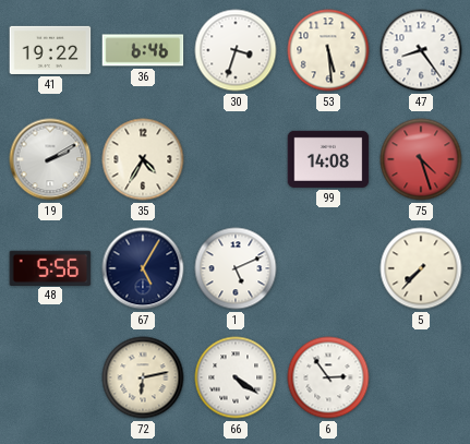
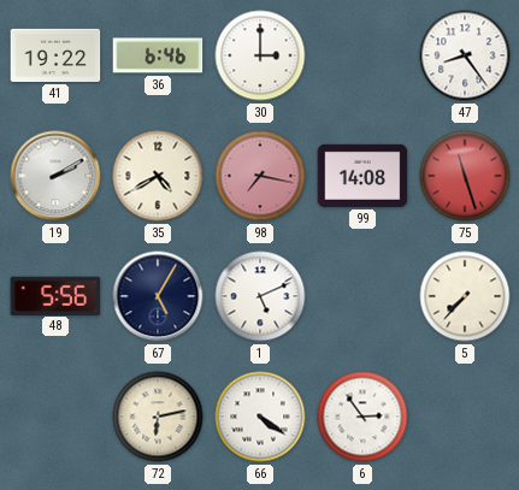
30: 3:33 -> 3:00
53: 5:29 -> none
35: 4:35 -> 4:40
98: none -> 7:17
75: 4:27 -> 11:27
